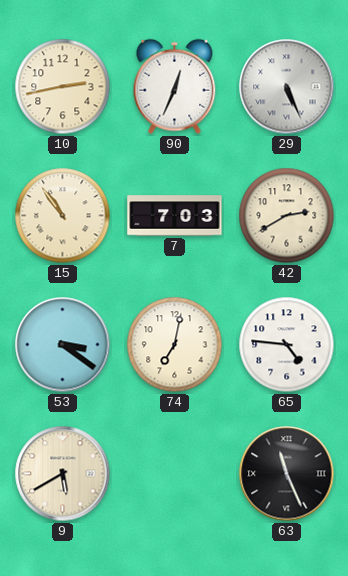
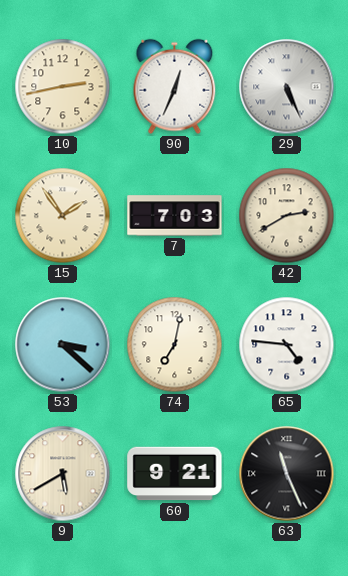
15: 10:54 -> 1:54
53: 3:21 -> 3:22
60: none -> 9:21
